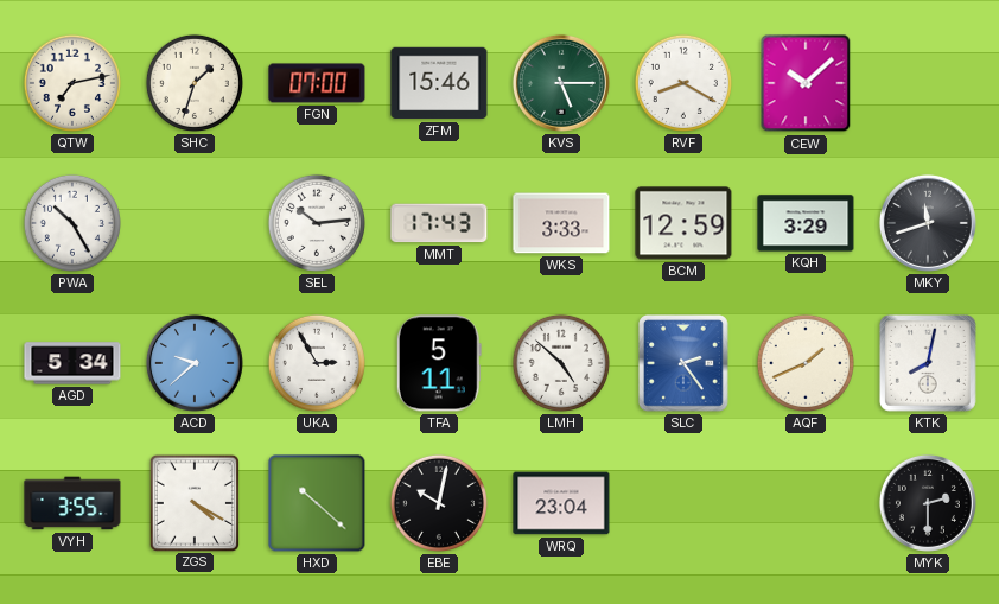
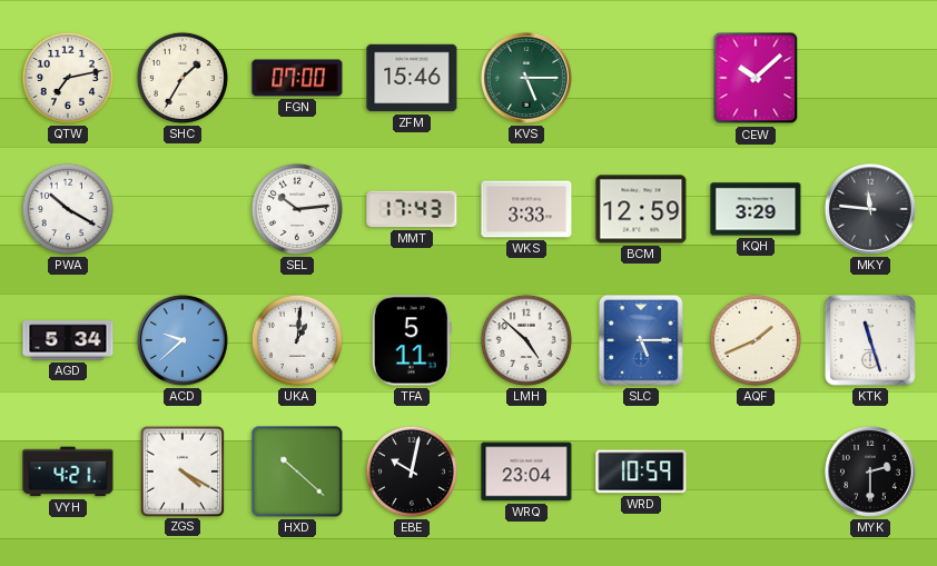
SHC: 1:33 -> 1:35
RVF: 8:20 -> none
PWA: 10:25 -> 10:20
MKY: 11:42 -> 11:46
UKA: 2:55 -> 1:01
SLC: 2:24 -> 5:15
KTK: 8:02 -> 11:27
VYH: 3:55 -> 4:21
WRD: none -> 10:59
